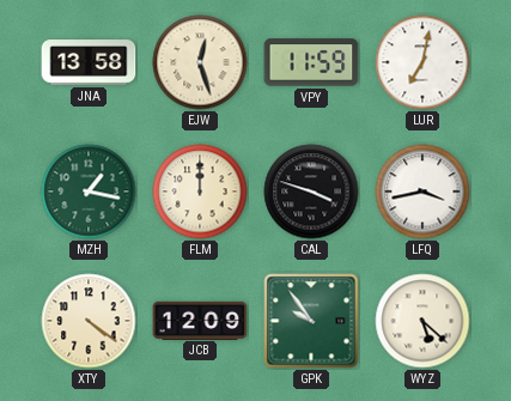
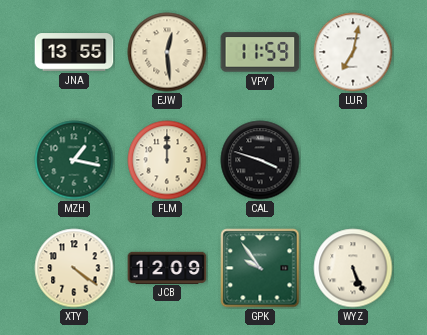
JNA: 13:58 -> 13:55
EJW: 12:27 -> 12:29
LFQ: 3:43 -> none
WYZ: 5:22 -> 5:26
